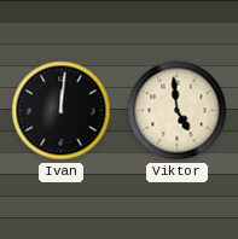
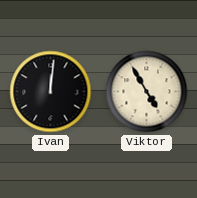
Viktor: 4:59 -> 4:55
